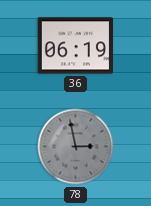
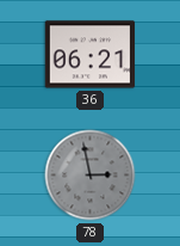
36: 06:19 -> 06:21
